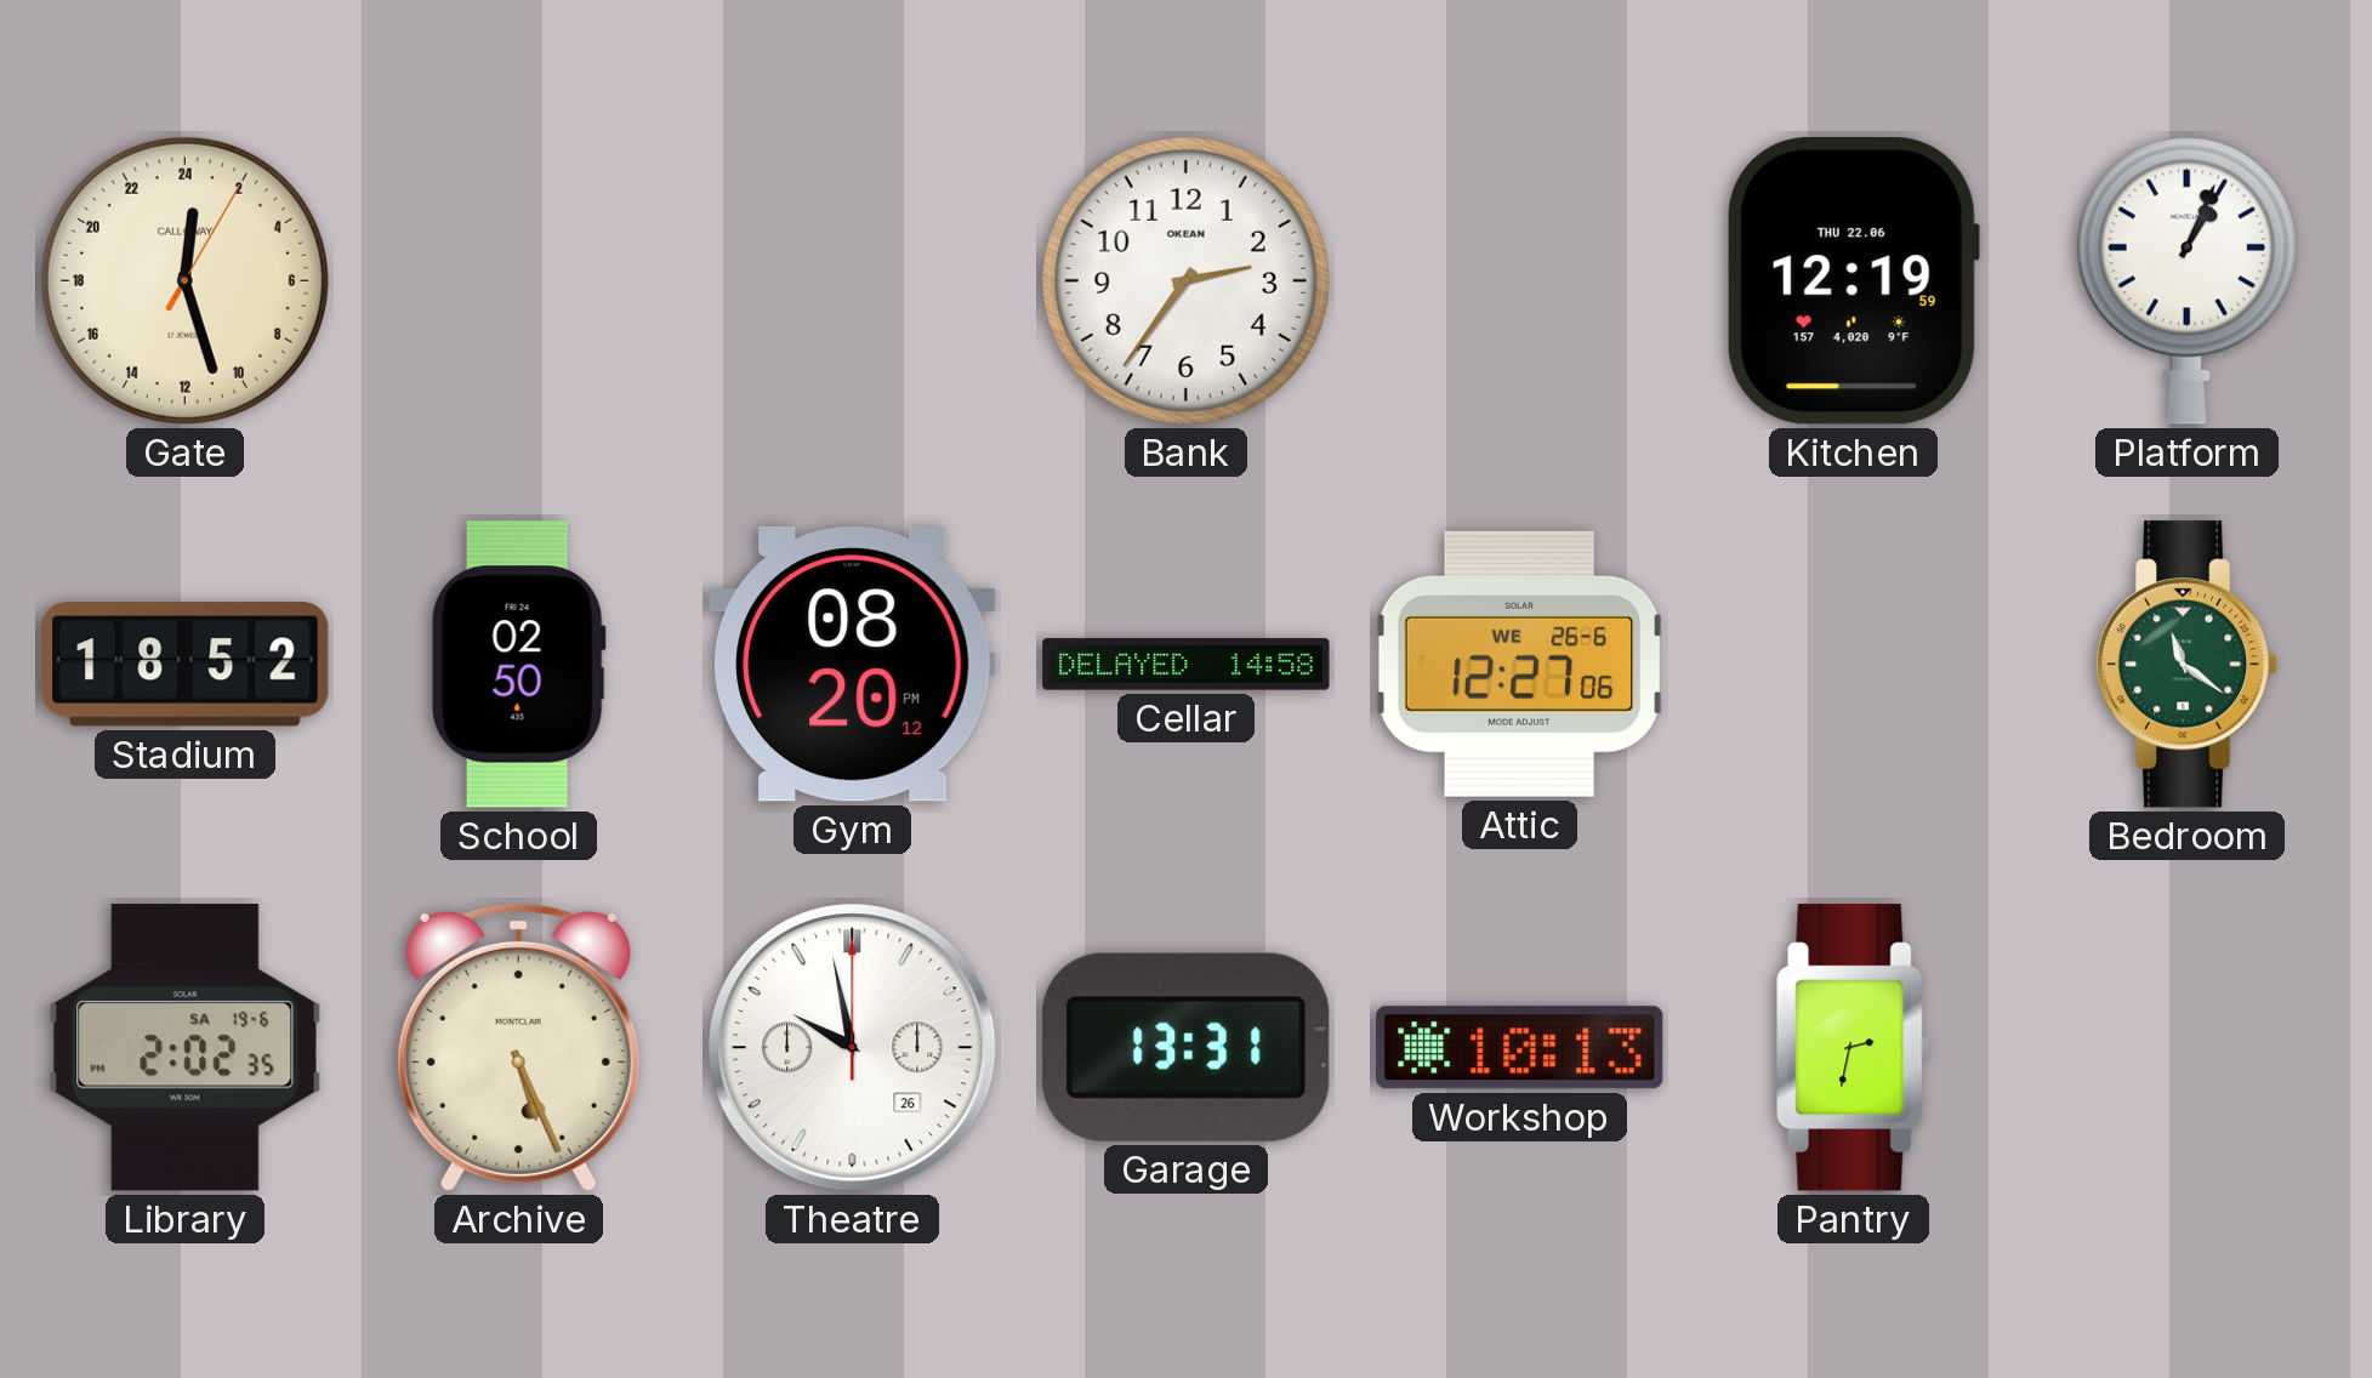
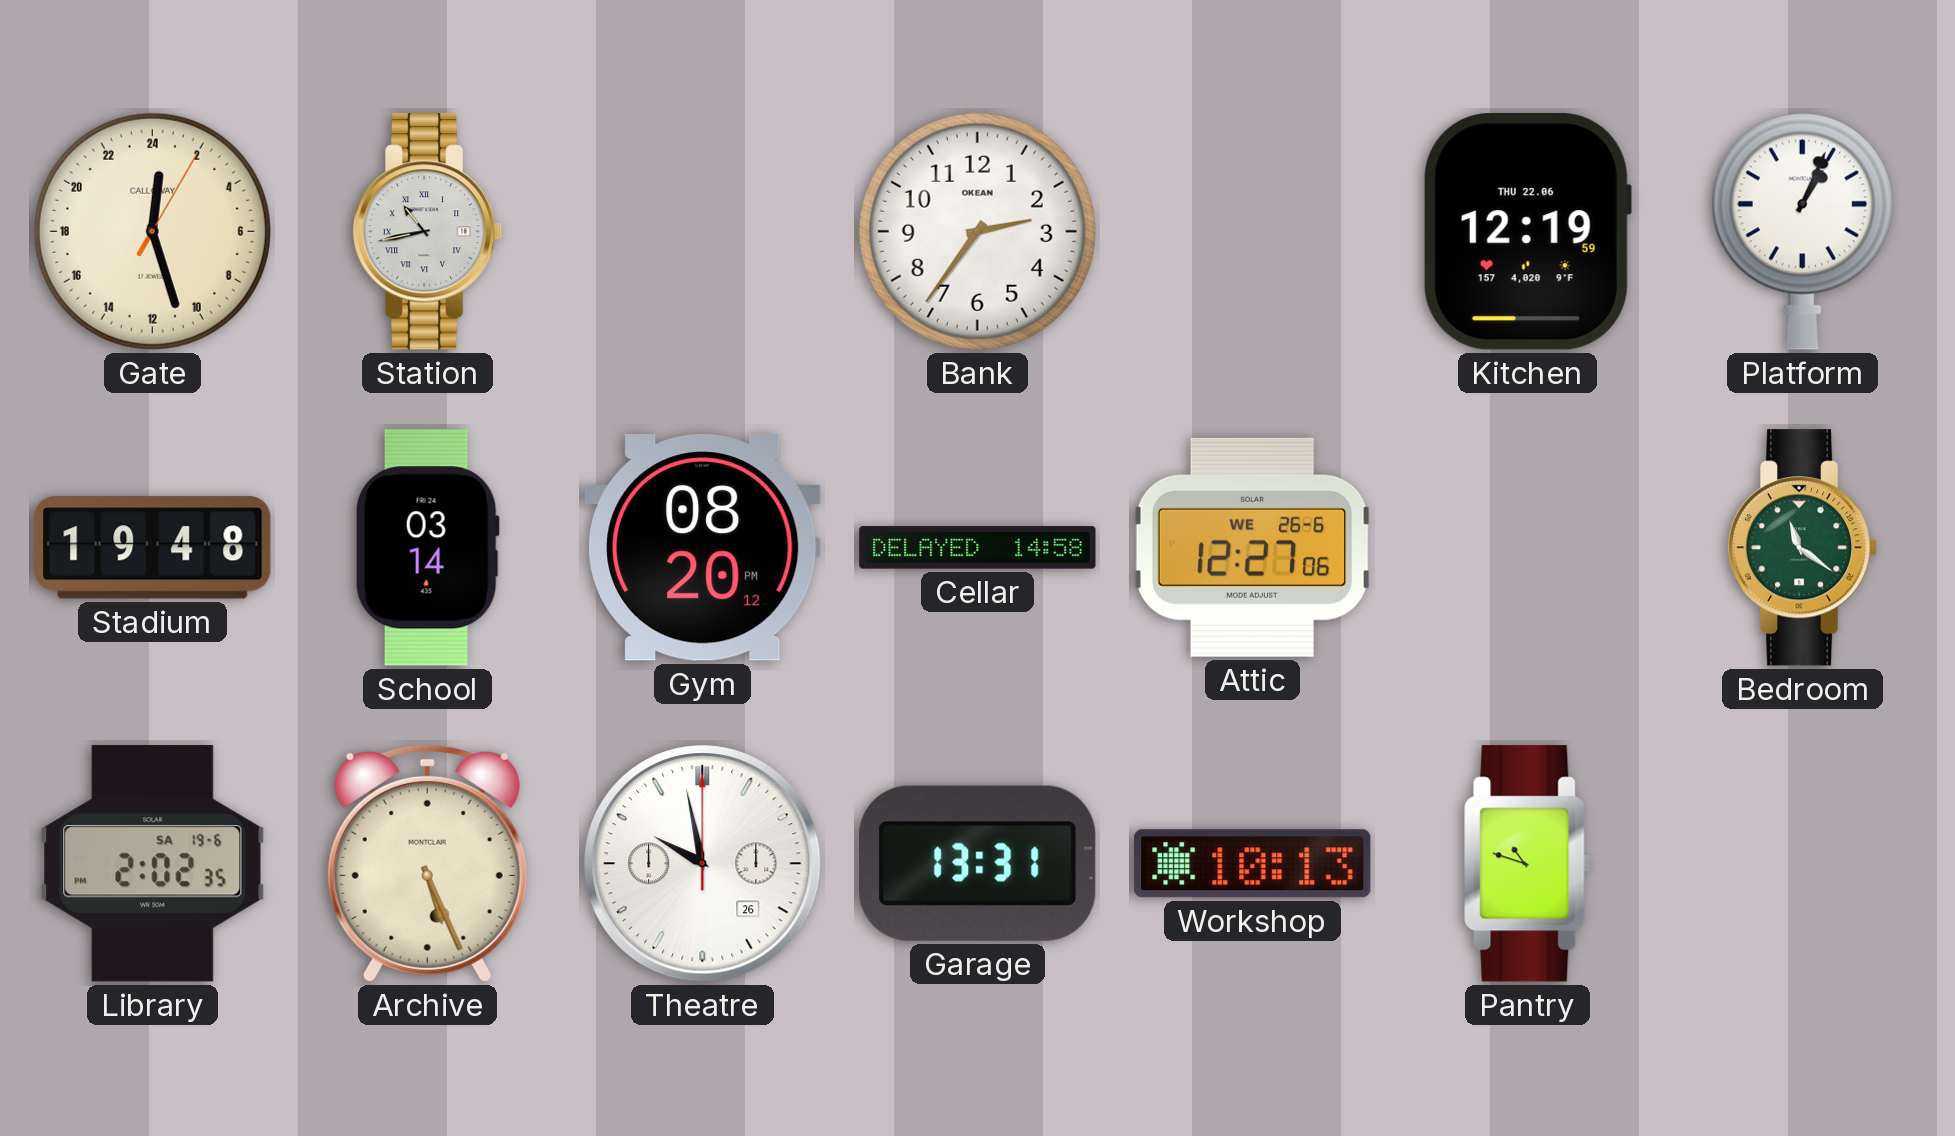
Station: none -> 10:43
Stadium: 18:52 -> 19:48
School: 02:50 -> 03:14
Pantry: 2:32 -> 10:48
